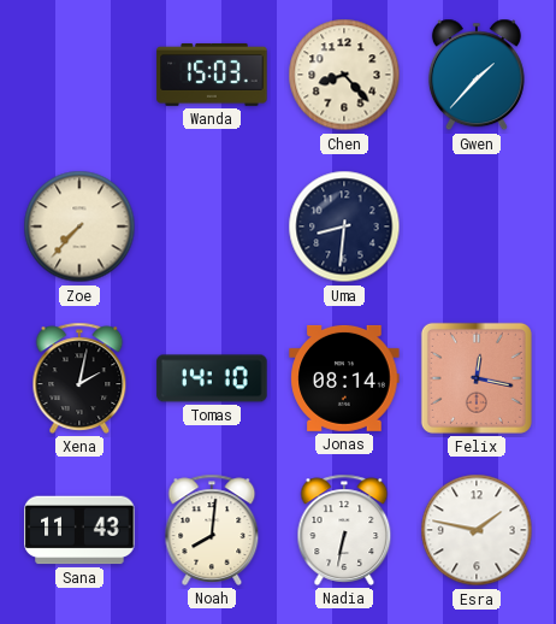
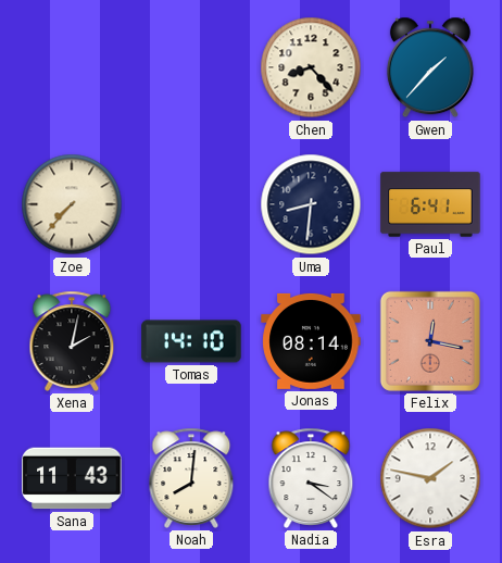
Wanda: 15:03 -> none
Paul: none -> 6:41
Nadia: 6:32 -> 3:21
